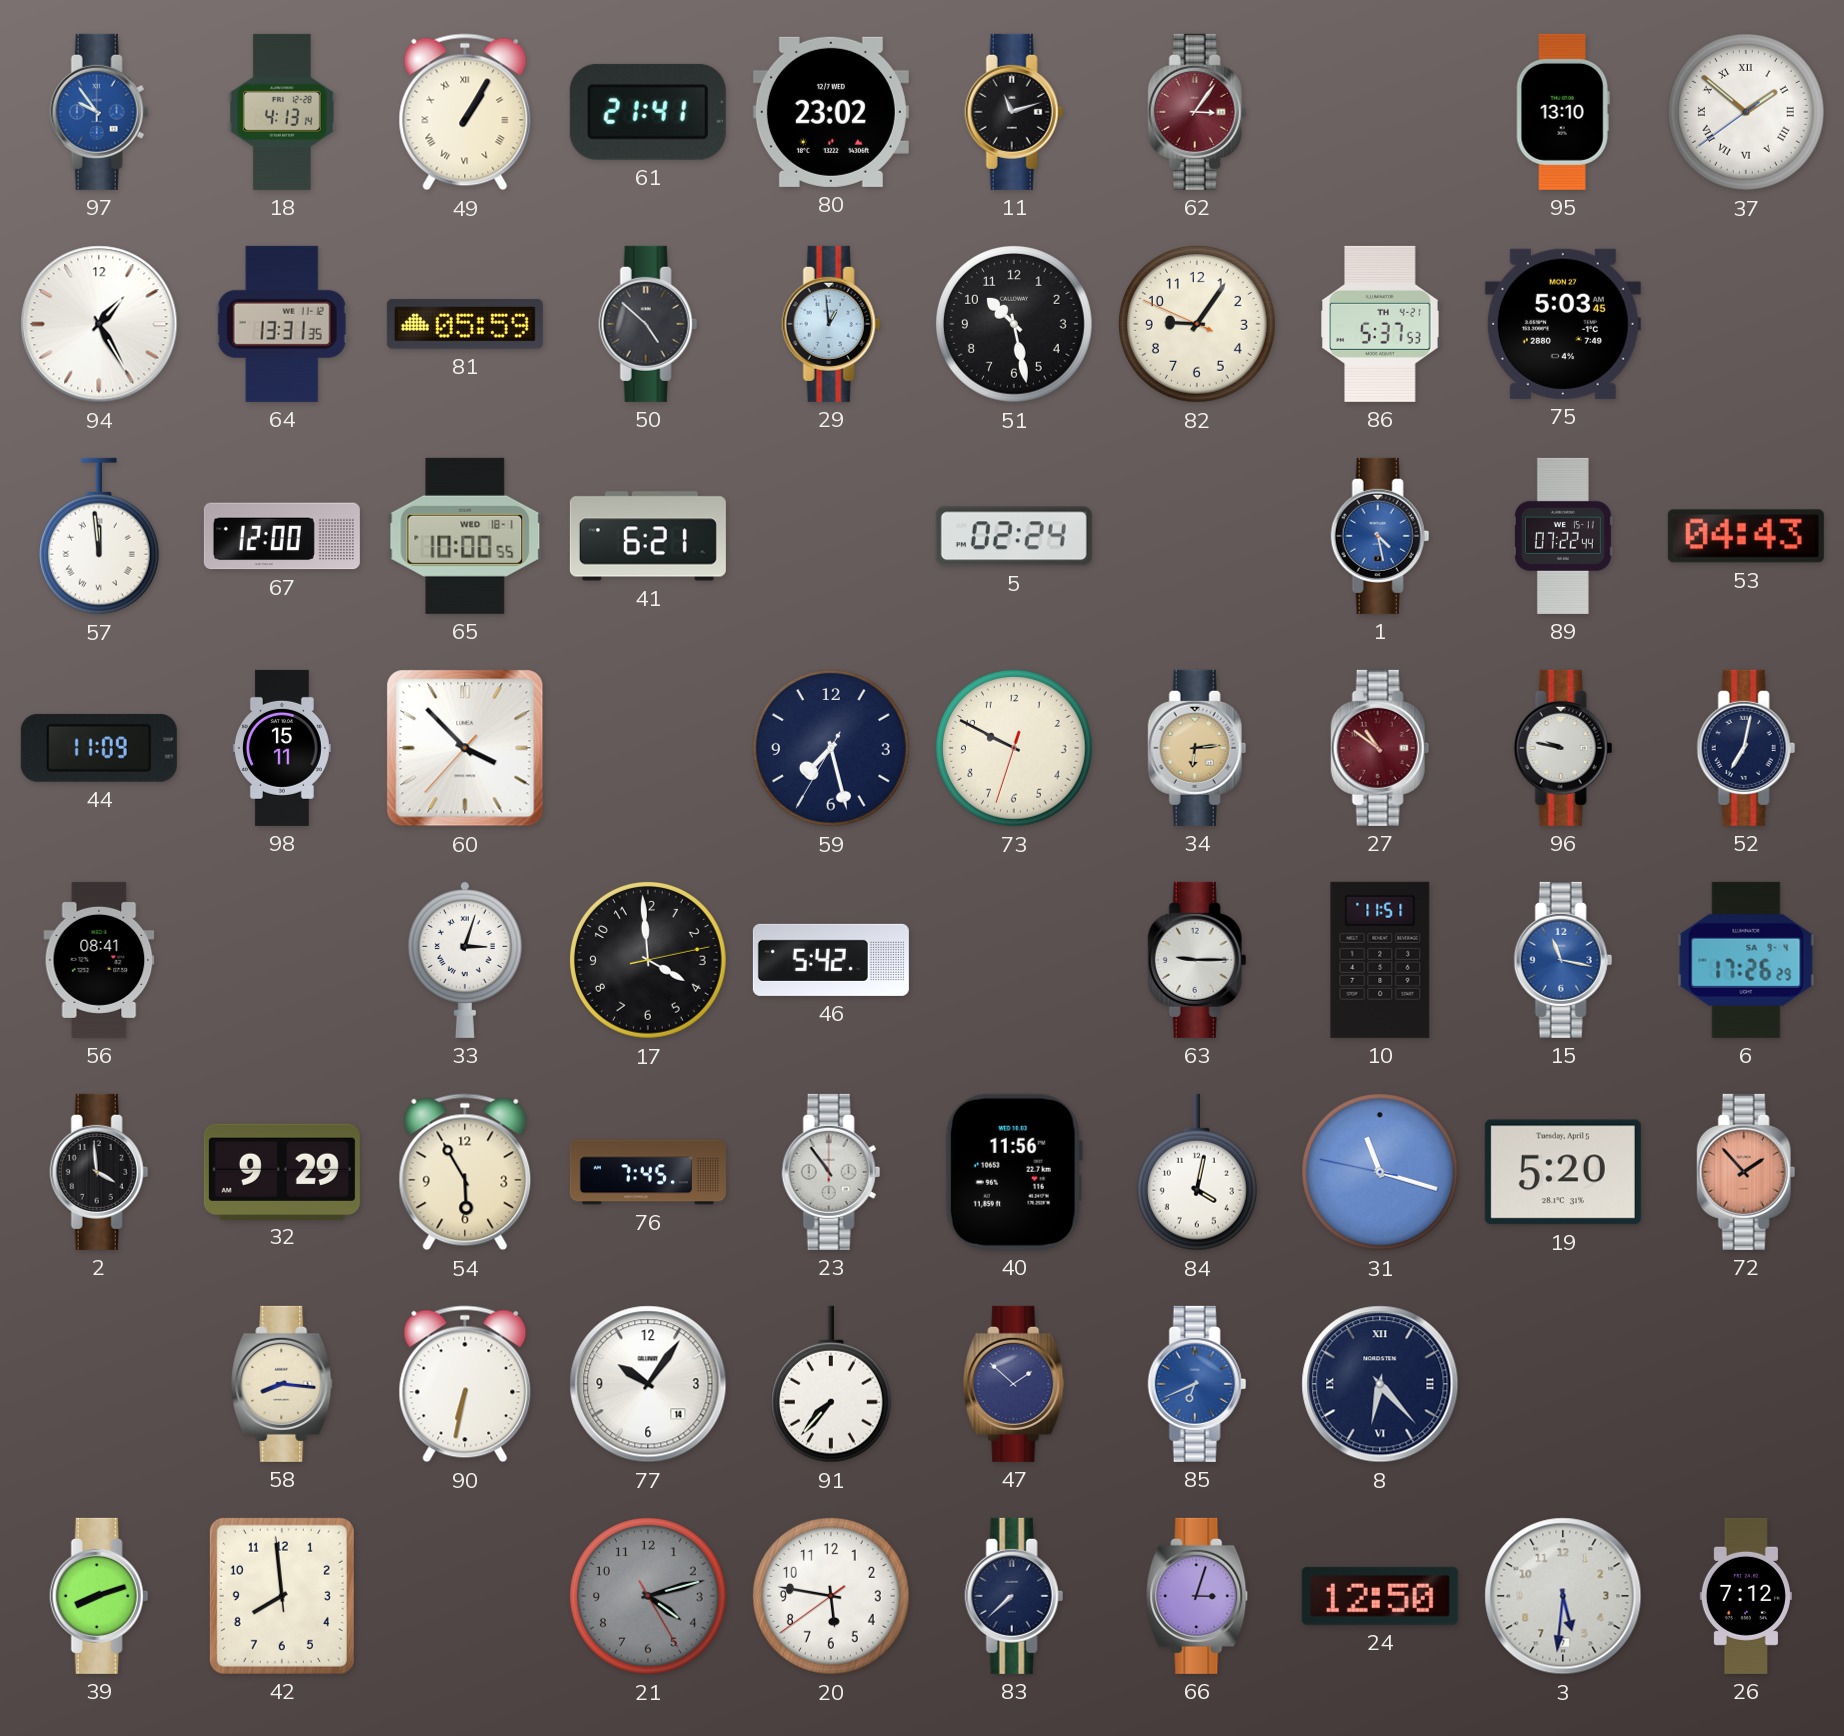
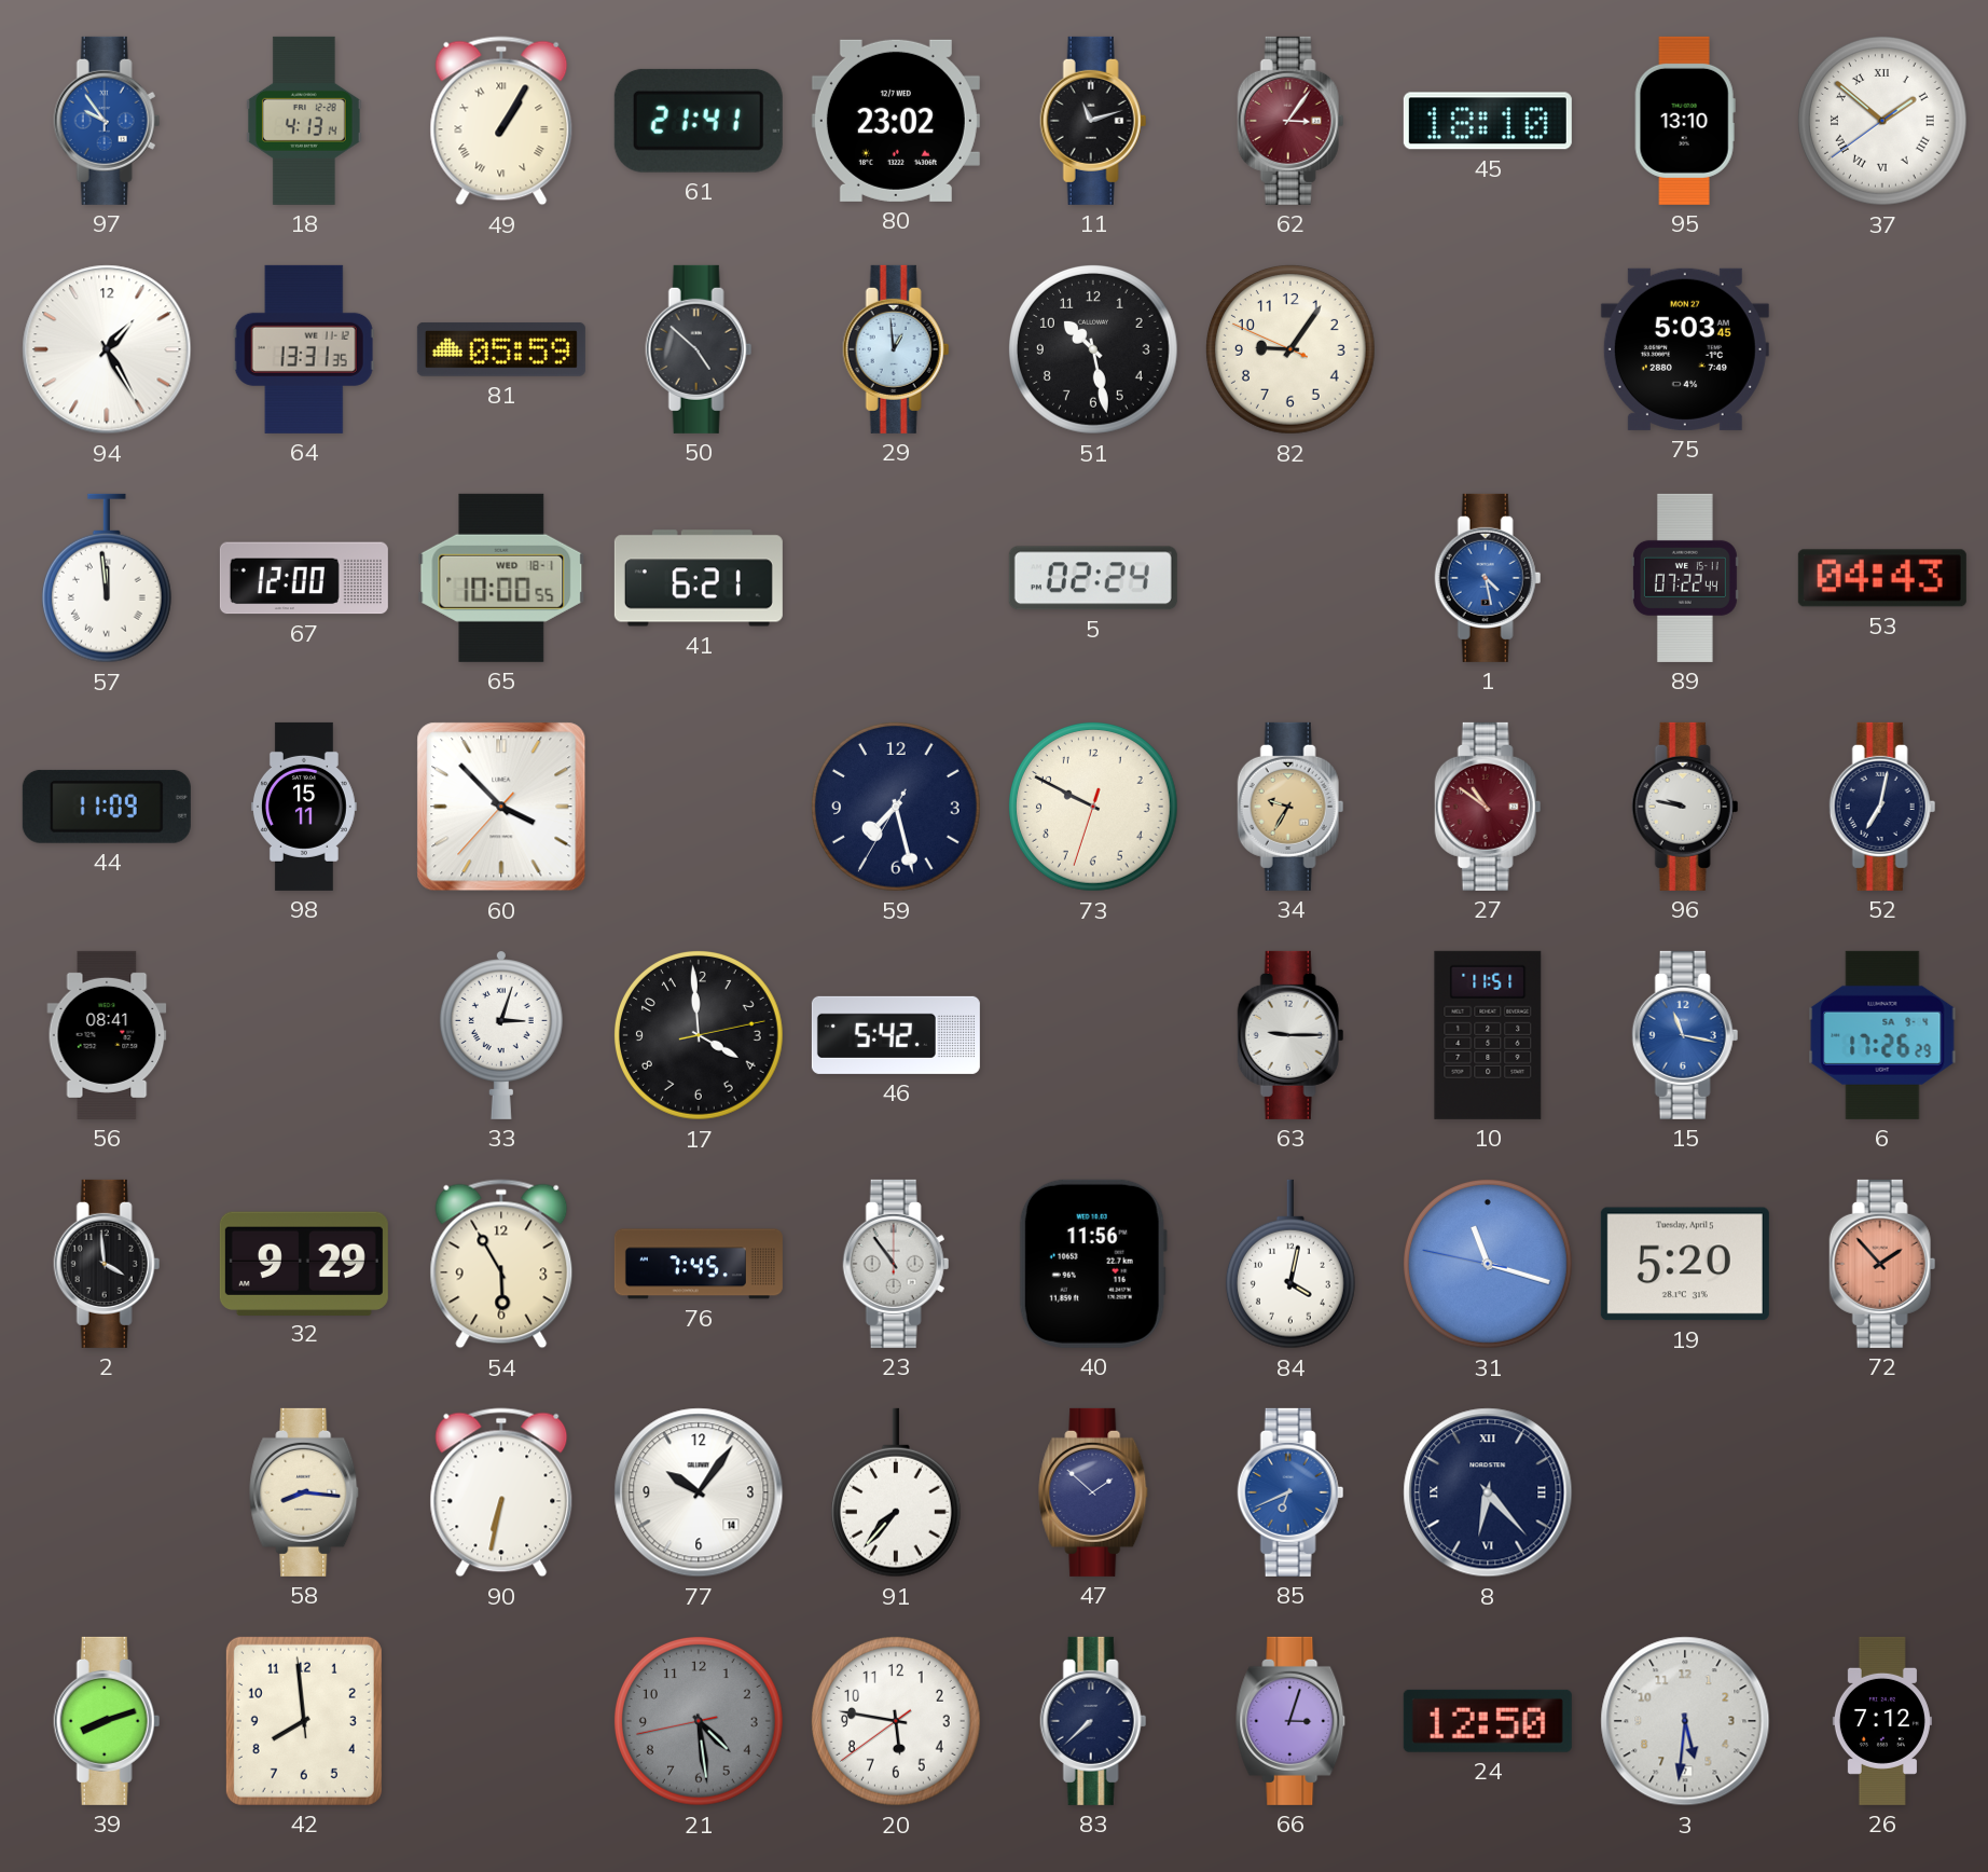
45: none -> 18:10
86: 5:37 -> none
34: 6:14 -> 9:35
21: 4:12 -> 4:28
